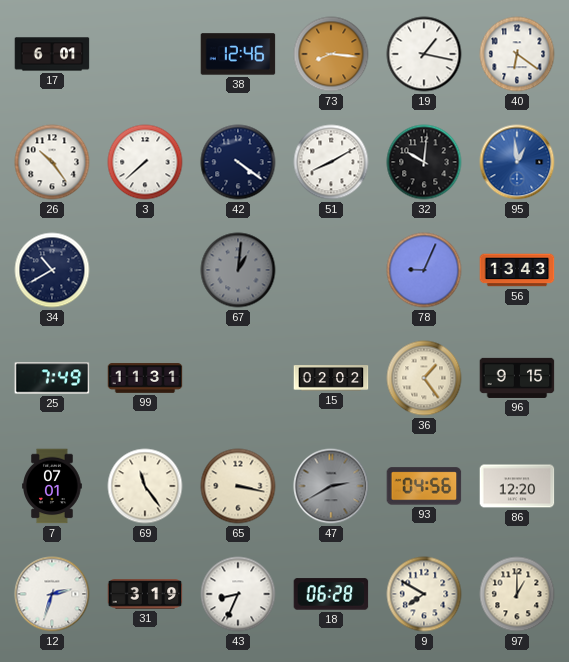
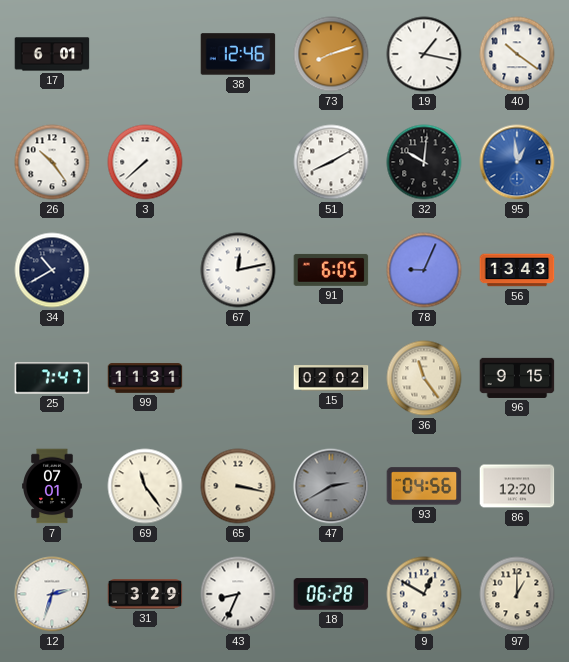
73: 8:16 -> 8:12
40: 6:21 -> 10:21
42: 4:21 -> none
67: 1:01 -> 12:13
67 dial: grey -> white
91: none -> 6:05
25: 7:49 -> 7:47
36: 1:24 -> 11:24
31: 3:19 -> 3:29
9: 7:50 -> 12:50
